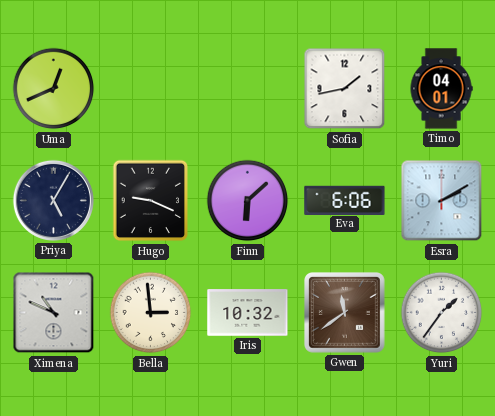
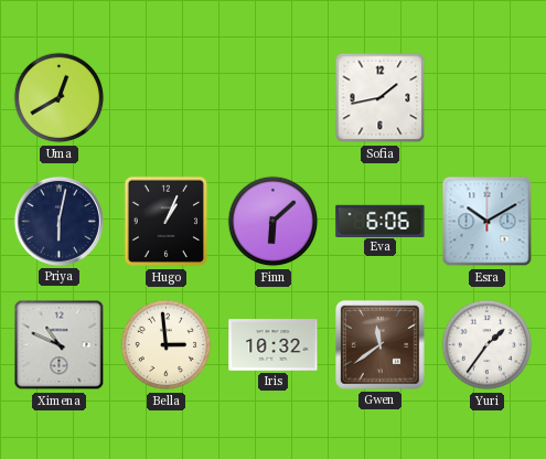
Uma: 12:41 -> 12:40
Timo: 04:01 -> none
Priya: 5:05 -> 6:02
Hugo: 9:19 -> 1:04
Esra: 2:10 -> 10:10
